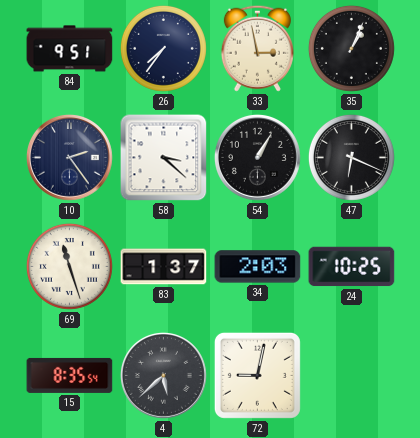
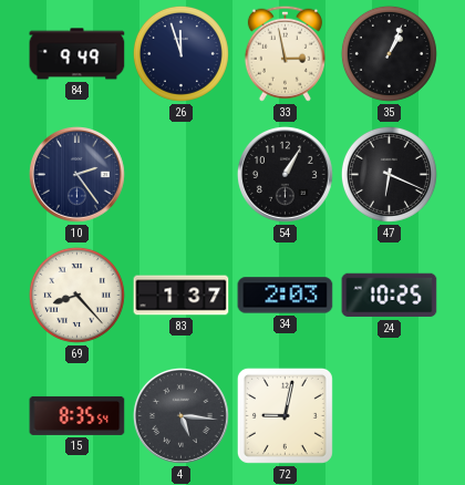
84: 9:51 -> 9:49
26: 7:36 -> 11:57
58: 3:22 -> none
69: 11:27 -> 8:23
4: 5:38 -> 5:16
